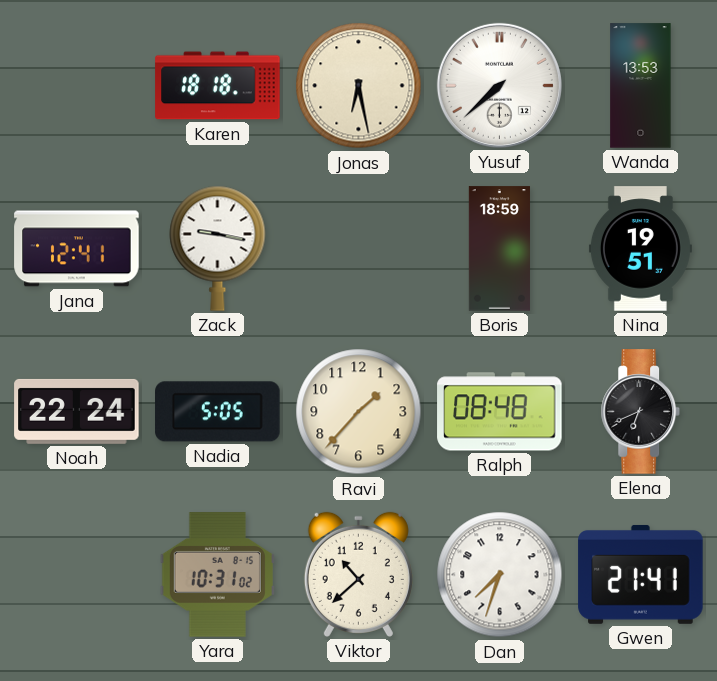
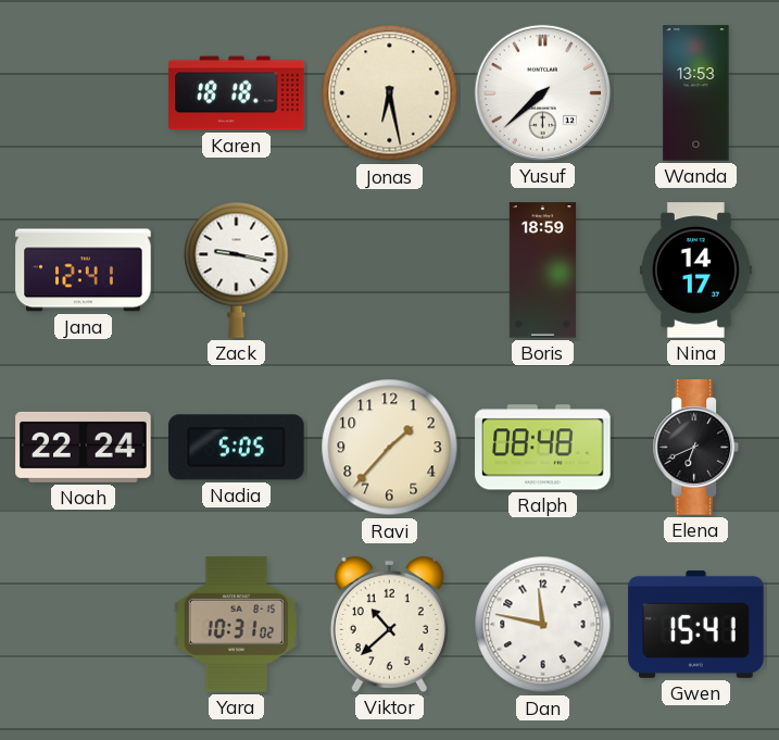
Nina: 19:51 -> 14:17
Dan: 7:33 -> 11:47
Gwen: 21:41 -> 15:41
